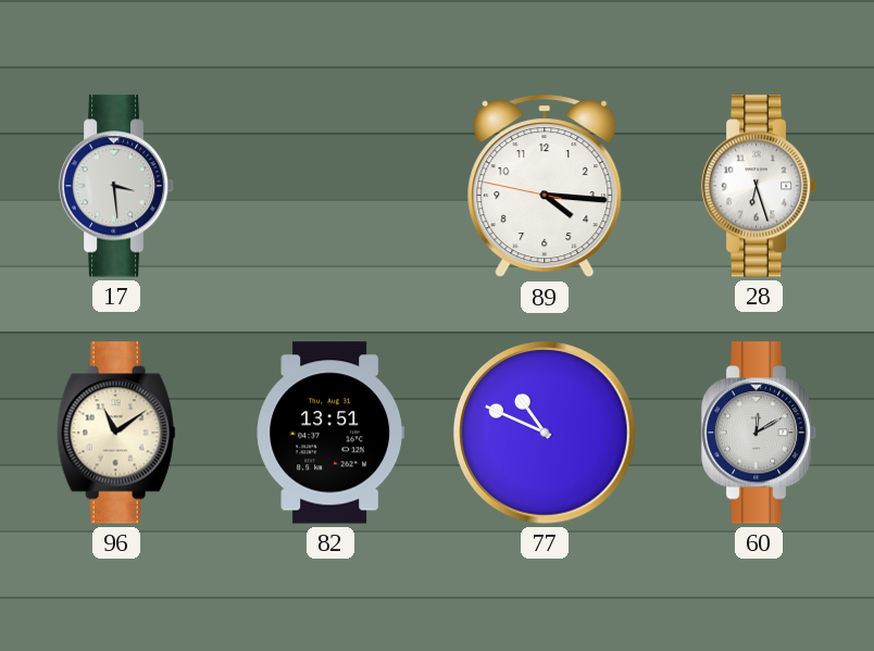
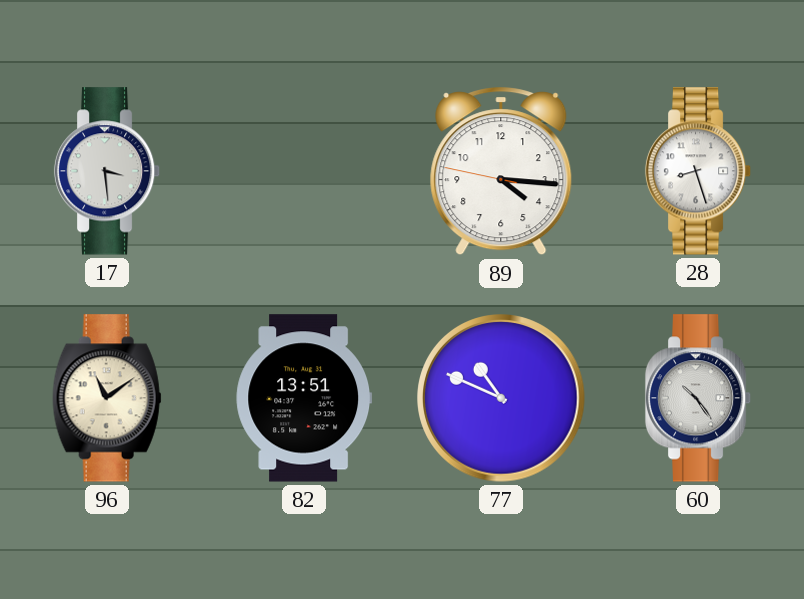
28: 6:27 -> 8:27
60: 12:10 -> 10:24
